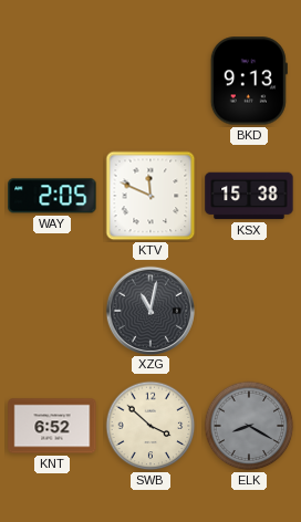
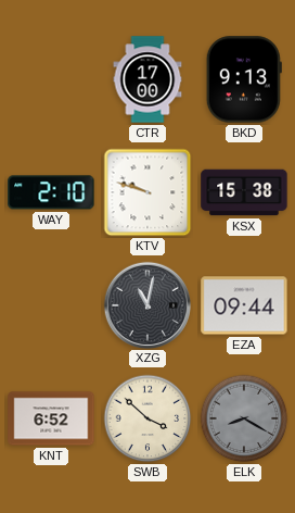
CTR: none -> 17:00
WAY: 2:05 -> 2:10
KTV: 11:49 -> 9:48
EZA: none -> 09:44
